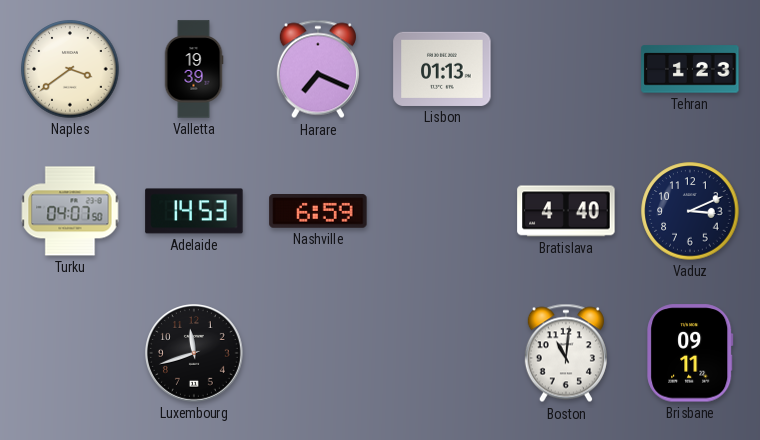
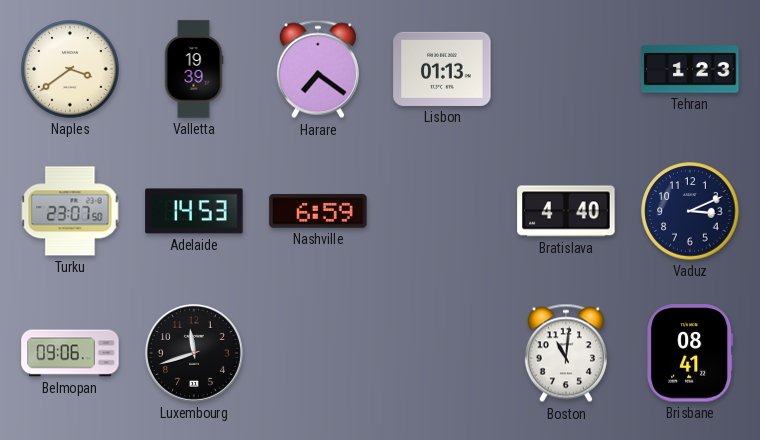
Harare: 7:19 -> 7:21
Turku: 04:07 -> 23:07
Belmopan: none -> 09:06
Brisbane: 09:11 -> 08:41
